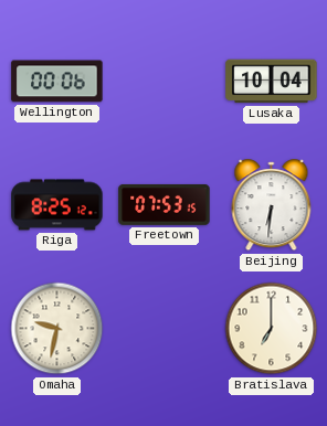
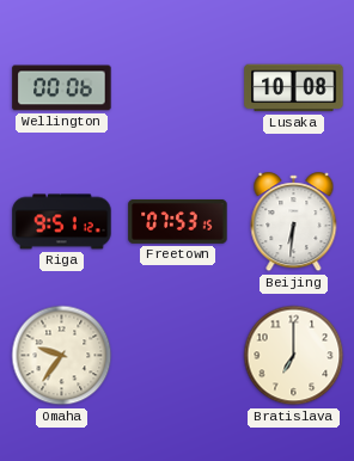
Lusaka: 10:04 -> 10:08
Riga: 8:25 -> 9:51
Omaha: 9:32 -> 9:36
